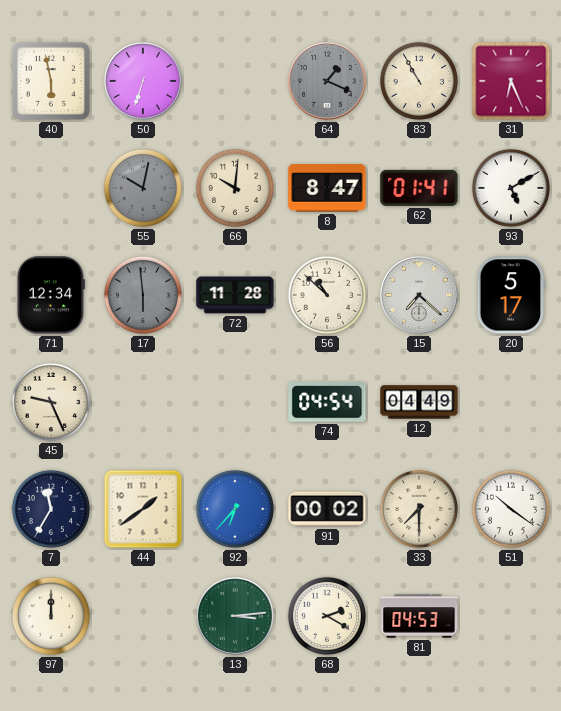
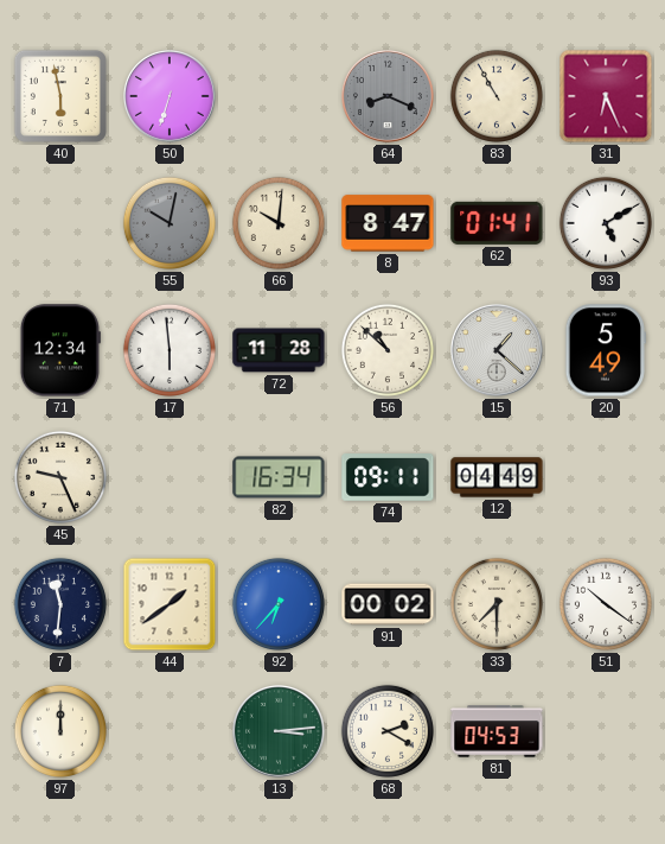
64: 1:19 -> 8:19
17 dial: grey -> white
15: 7:22 -> 1:22
20: 5:17 -> 5:49
82: none -> 16:34
74: 04:54 -> 09:11
7: 11:35 -> 11:31
